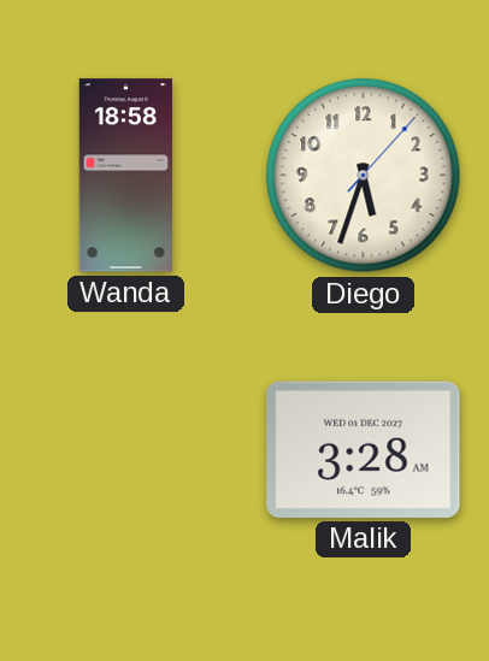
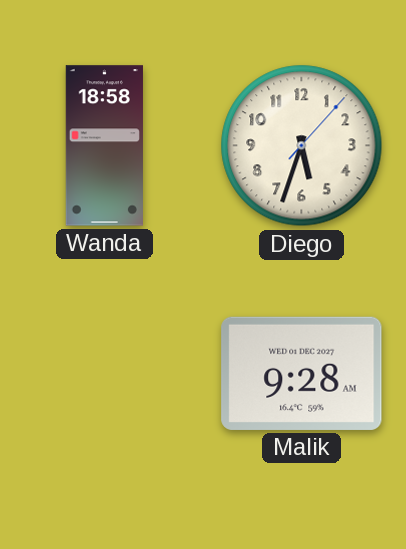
Malik: 3:28 -> 9:28
